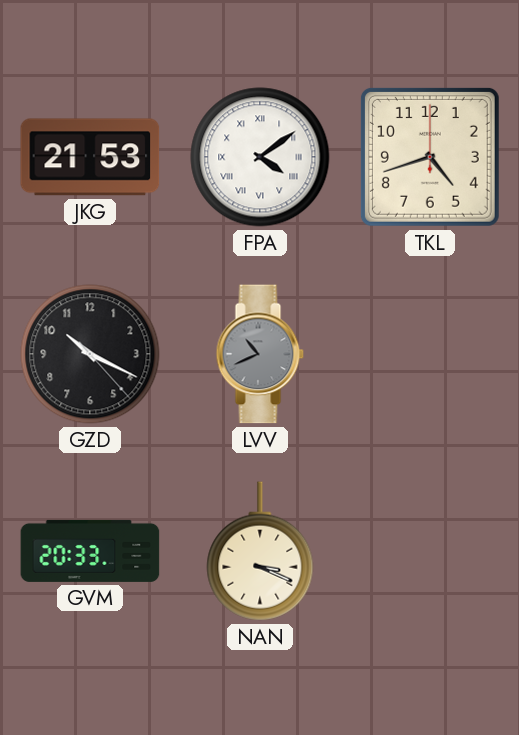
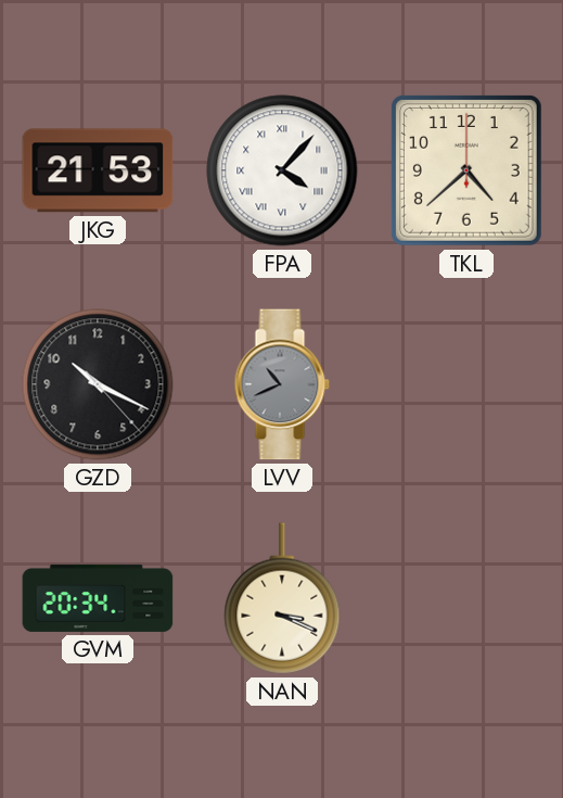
FPA: 4:09 -> 4:07
TKL: 4:42 -> 4:38
GVM: 20:33 -> 20:34
